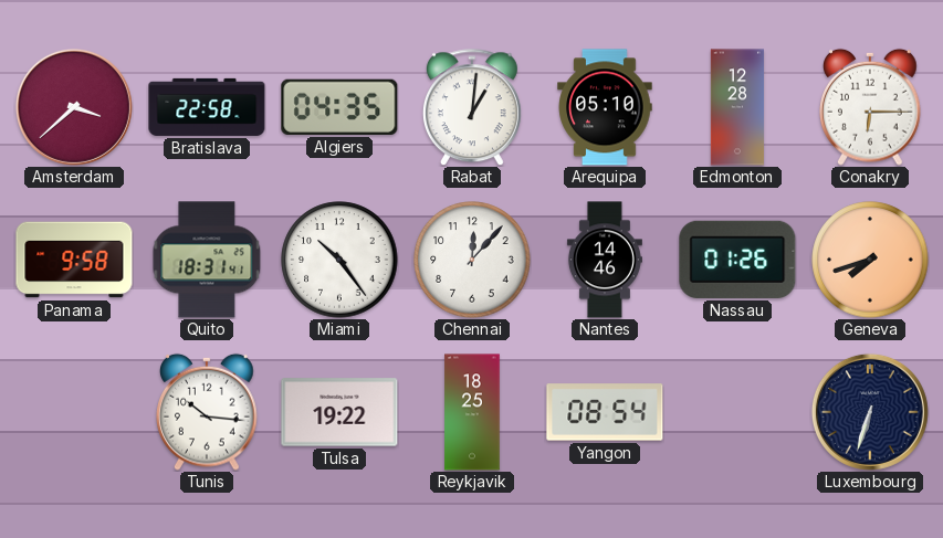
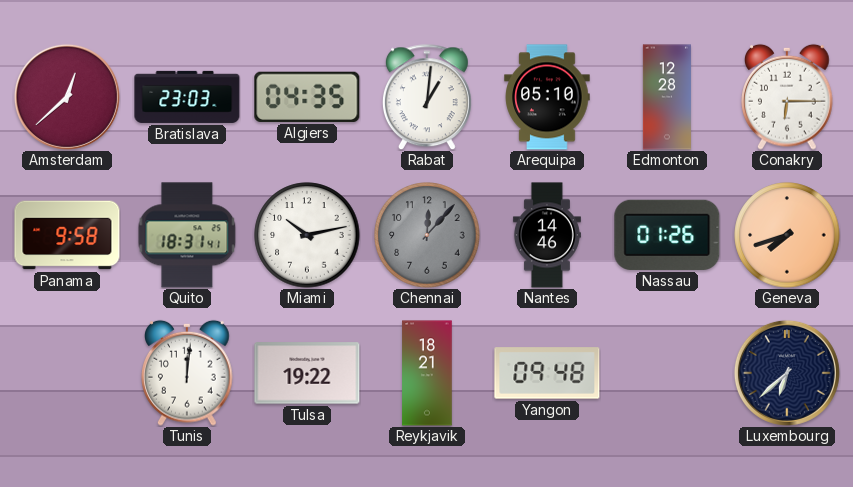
Amsterdam: 3:38 -> 12:38
Bratislava: 22:58 -> 23:03
Miami: 10:24 -> 10:13
Chennai dial: white -> grey
Tunis: 10:16 -> 12:01
Reykjavik: 18:25 -> 18:21
Yangon: 08:54 -> 09:48
Luxembourg: 6:33 -> 6:38
